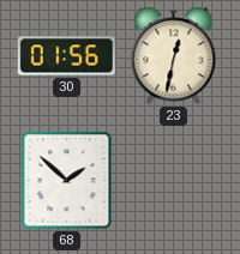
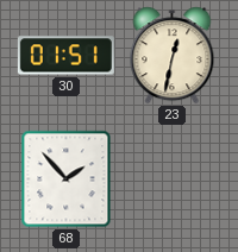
30: 01:56 -> 01:51
68: 1:52 -> 1:53
